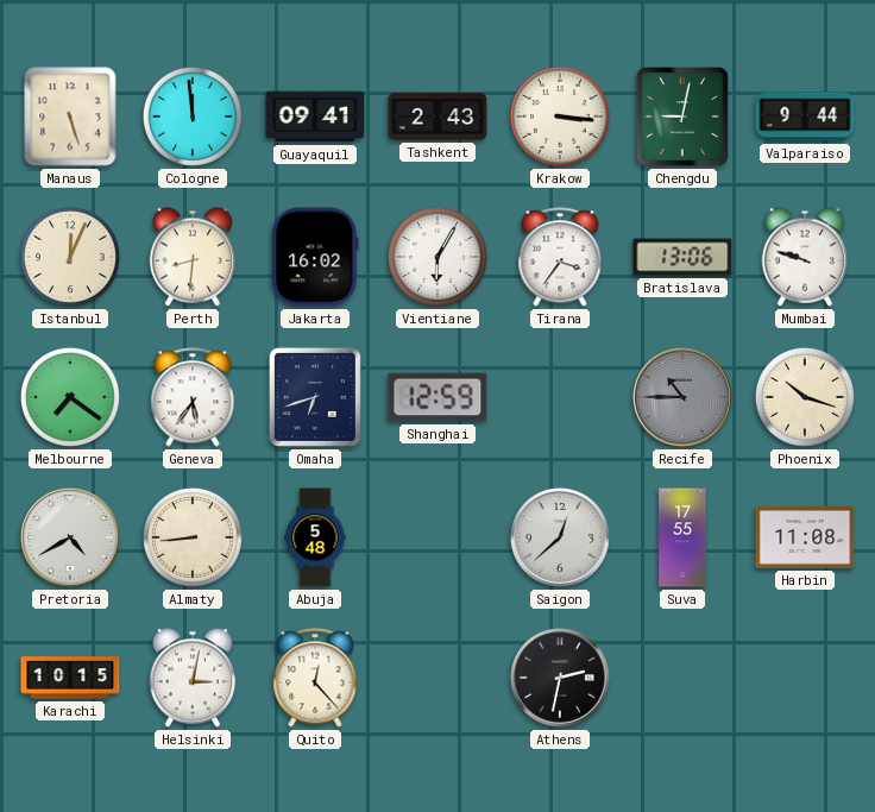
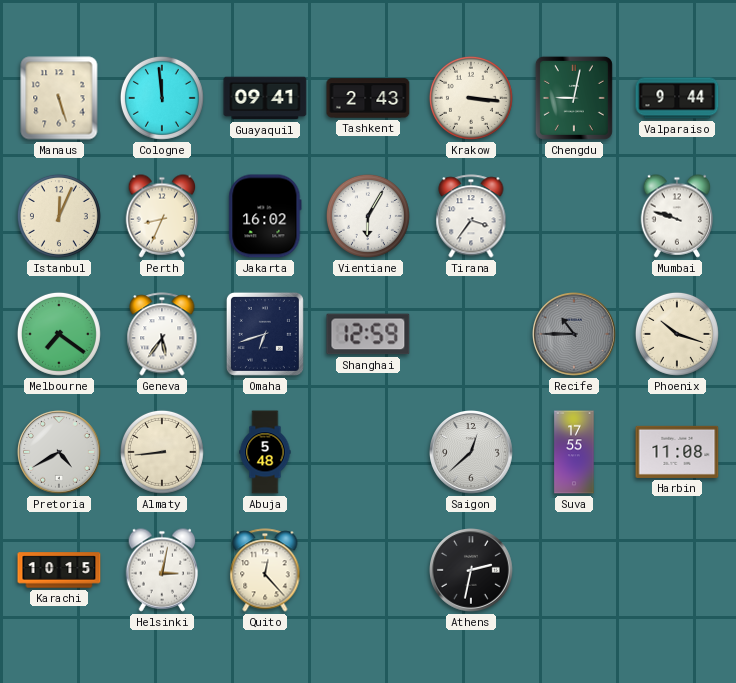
Perth: 8:31 -> 8:34
Bratislava: 13:06 -> none
